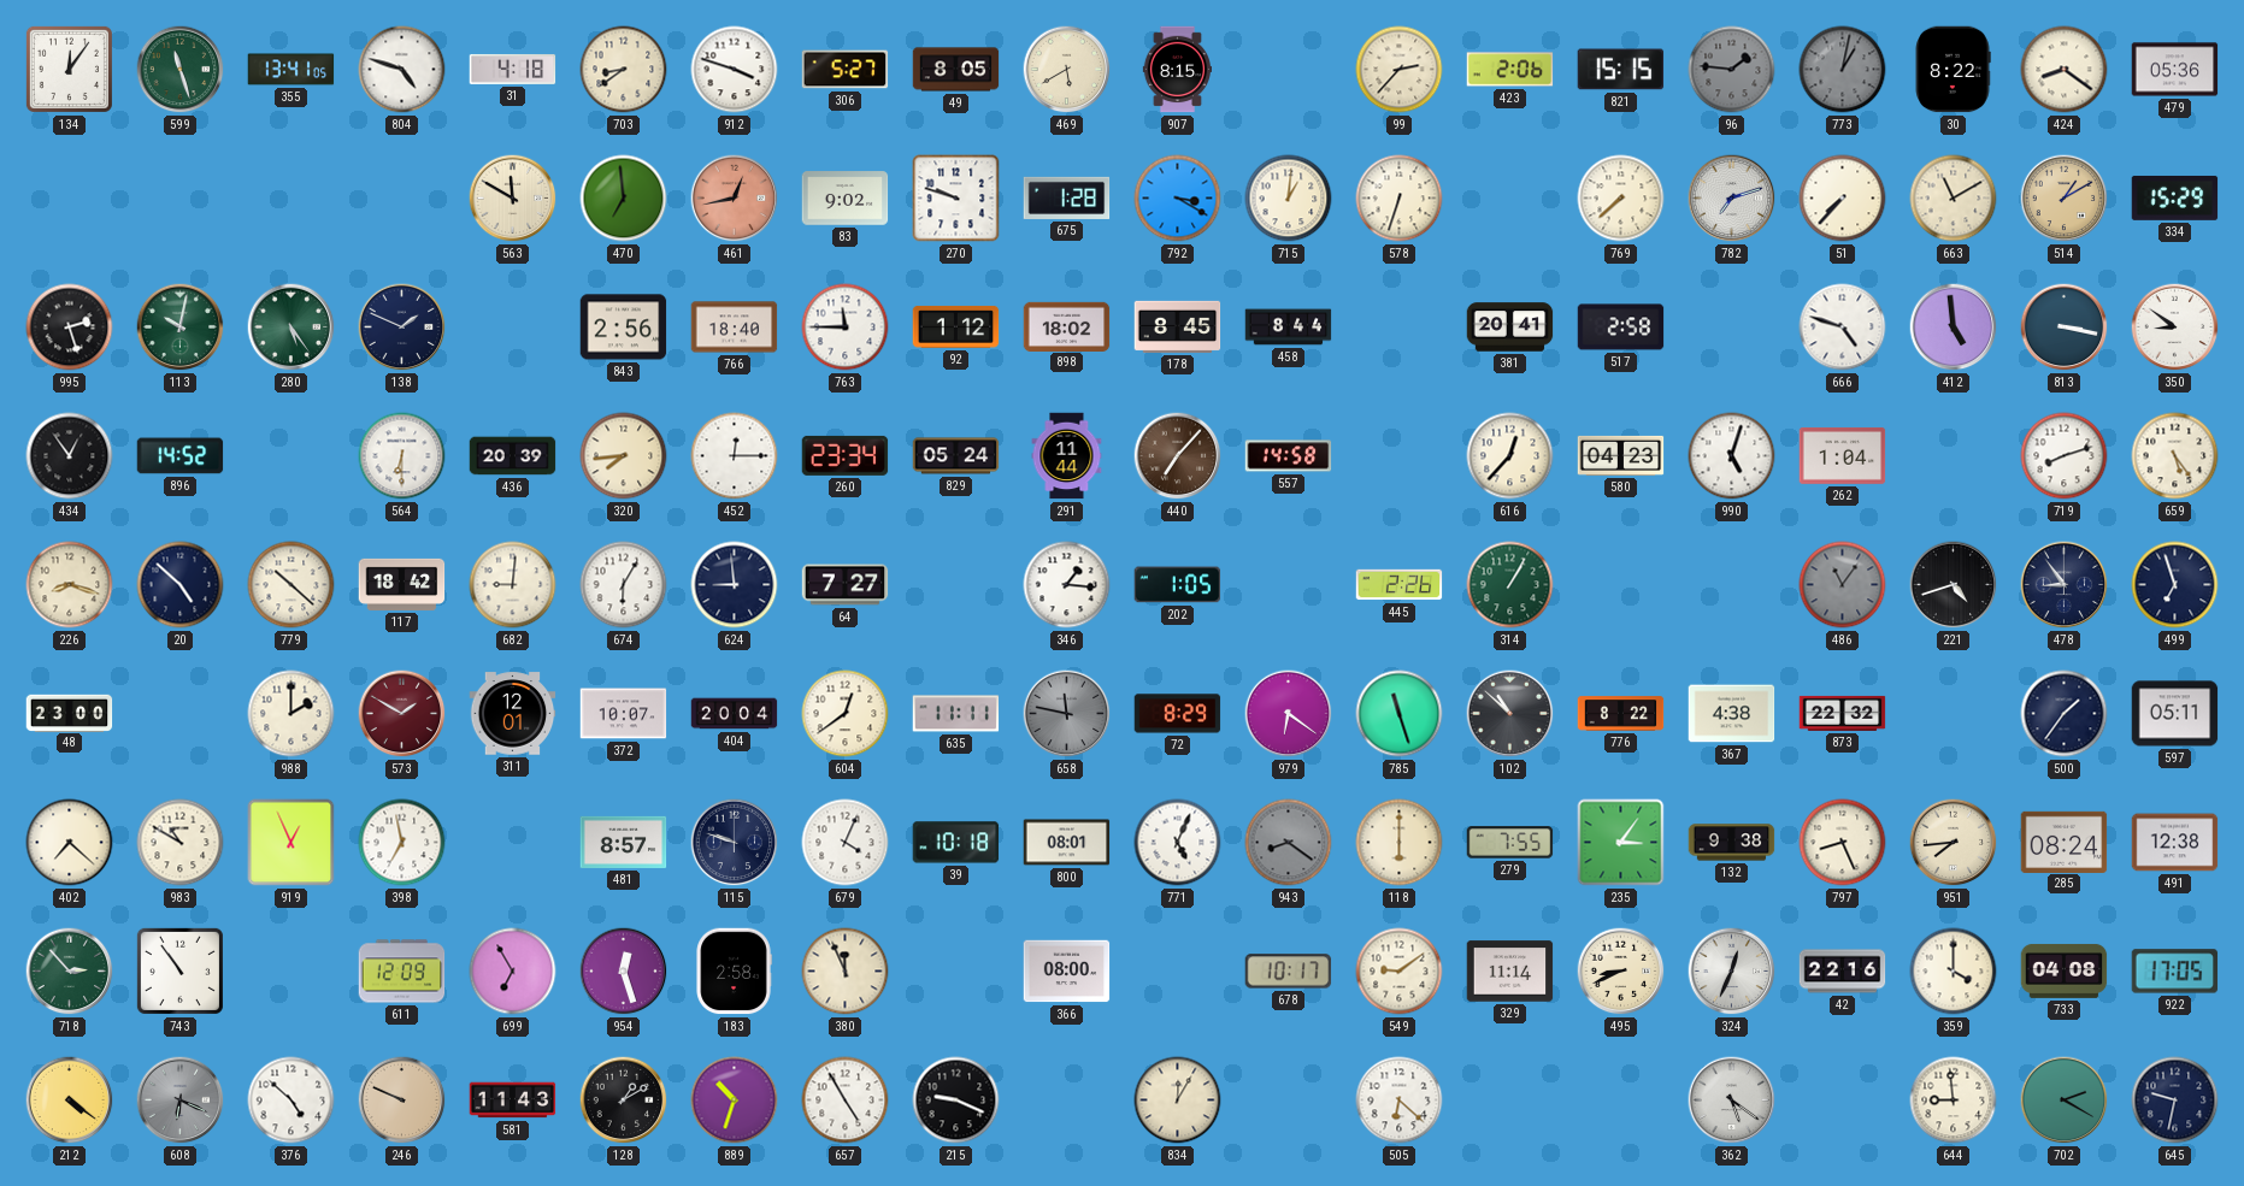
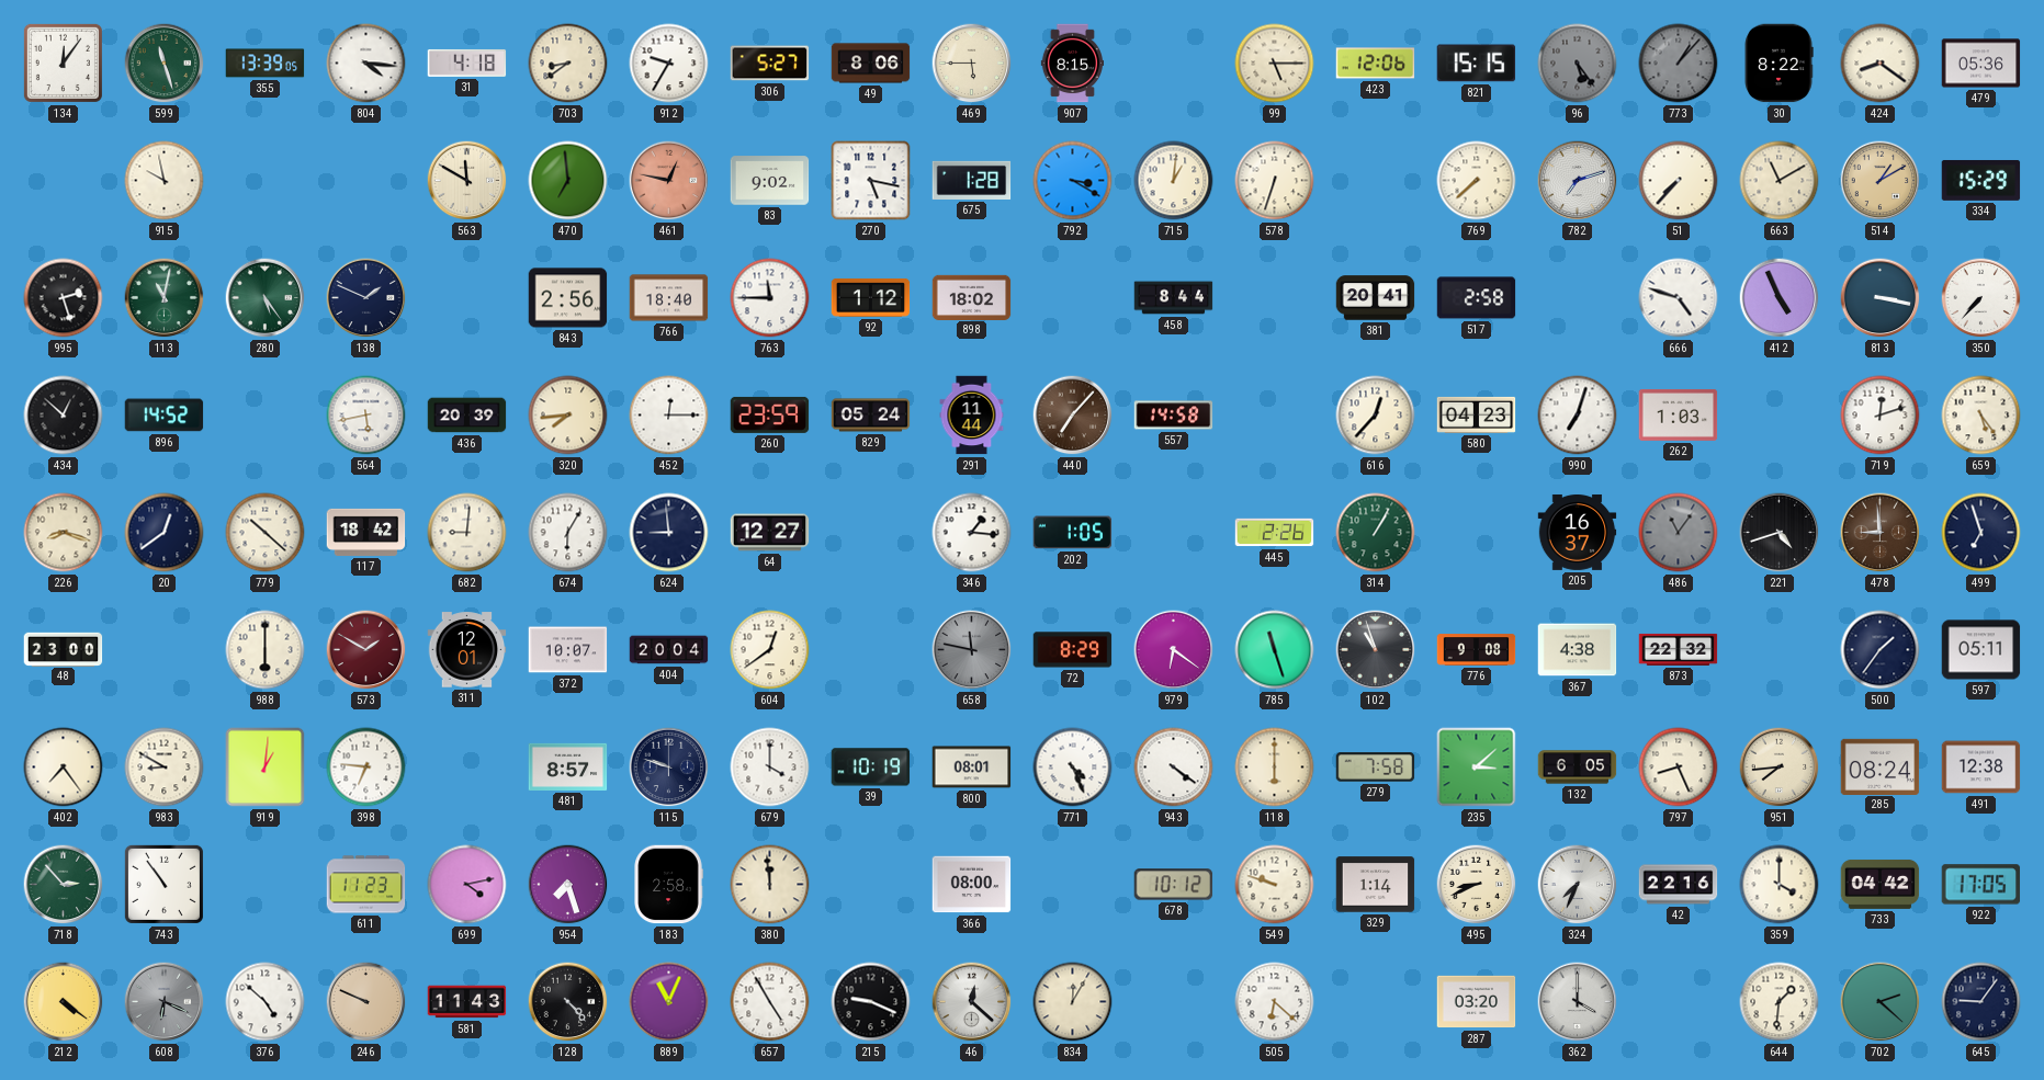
355: 13:41 -> 13:39
804: 4:48 -> 4:16
912: 3:48 -> 9:35
49: 8:05 -> 8:06
469: 5:40 -> 5:45
99: 2:37 -> 5:15
423: 2:06 -> 12:06
96: 1:46 -> 5:24
773: 1:02 -> 1:07
915: none -> 9:58
461: 12:43 -> 12:47
270: 9:48 -> 5:17
113: 10:02 -> 11:02
178: 8:45 -> none
412: 4:59 -> 4:56
350: 8:51 -> 7:37
434: 12:54 -> 12:52
564: 6:30 -> 5:43
260: 23:34 -> 23:59
990: 5:03 -> 7:03
262: 1:04 -> 1:03
719: 8:12 -> 12:12
20: 4:52 -> 12:39
64: 7:27 -> 12:27
205: none -> 16:37
478: 8:54 -> 8:59
478 dial: navy -> brown
988: 2:00 -> 6:00
635: 11:11 -> none
102: 10:52 -> 10:57
776: 8:22 -> 9:08
402: 7:22 -> 7:24
983: 10:50 -> 8:50
919: 12:56 -> 1:01
398: 6:58 -> 6:46
679: 4:04 -> 4:00
39: 10:18 -> 10:19
771: 5:04 -> 4:26
943: 8:21 -> 4:21
943 dial: grey -> white
279: 7:55 -> 7:58
235: 3:06 -> 3:08
132: 9:38 -> 6:05
611: 12:09 -> 11:23
699: 6:55 -> 4:13
954: 12:27 -> 7:27
380: 11:56 -> 11:59
678: 10:17 -> 10:12
549: 9:09 -> 9:48
329: 11:14 -> 1:14
324: 12:34 -> 7:34
733: 04:08 -> 04:42
128: 1:10 -> 4:23
889: 10:33 -> 11:04
46: none -> 12:22
287: none -> 03:20
362: 5:21 -> 4:00
644: 8:59 -> 1:31
702: 2:20 -> 2:22
645: 9:32 -> 9:06
